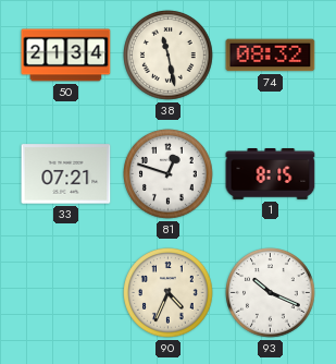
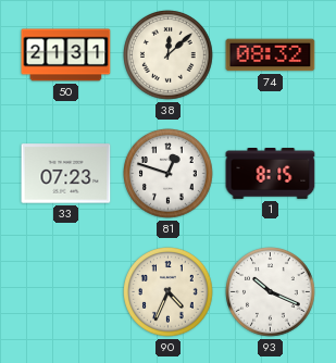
50: 21:34 -> 21:31
38: 11:28 -> 12:08
33: 07:21 -> 07:23
